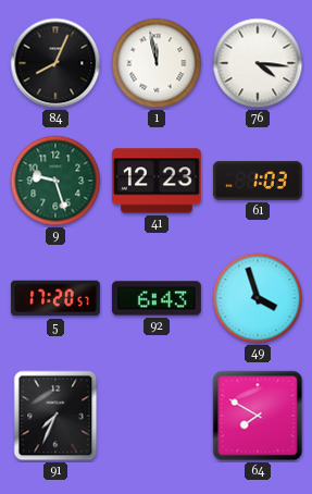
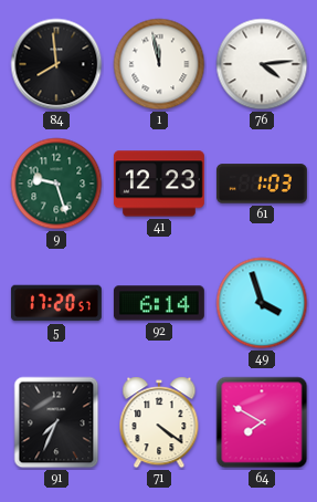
84: 8:04 -> 7:59
76: 4:16 -> 4:14
92: 6:43 -> 6:14
71: none -> 4:21
